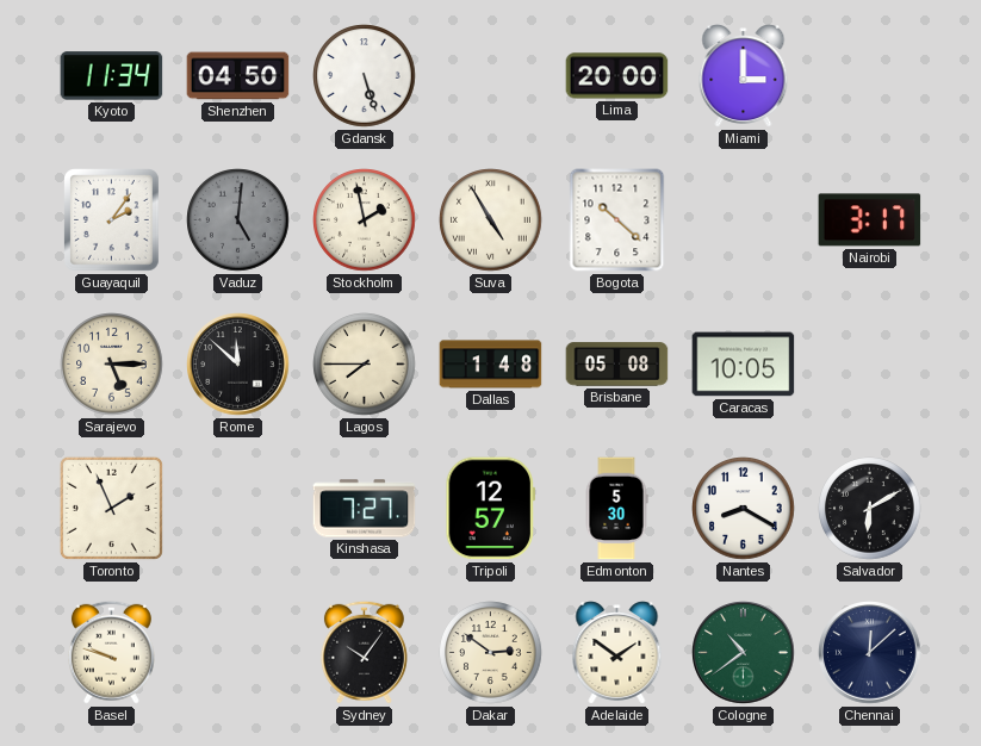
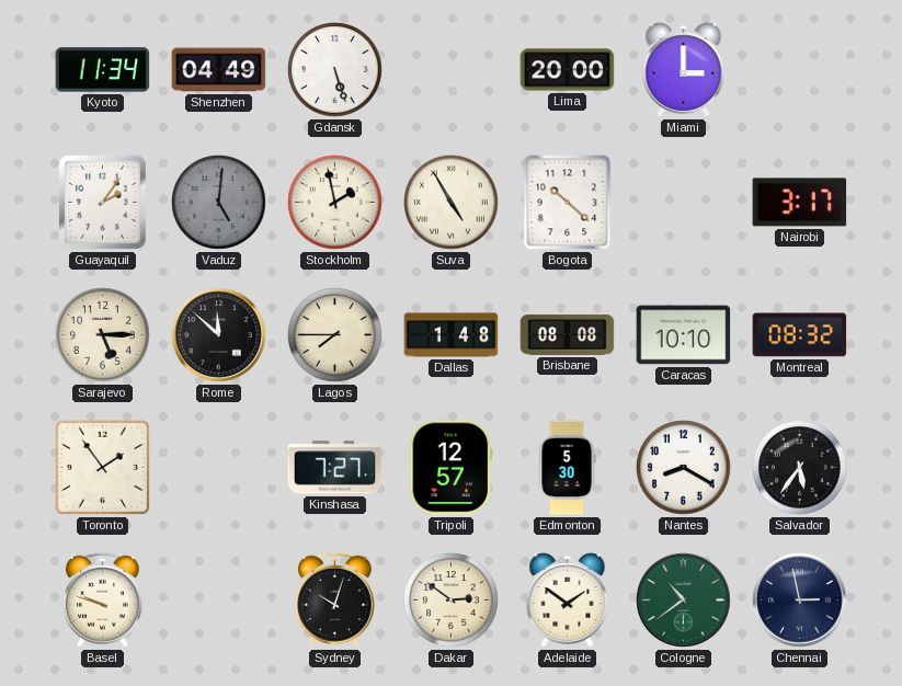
Shenzhen: 04:50 -> 04:49
Brisbane: 05:08 -> 08:08
Caracas: 10:05 -> 10:10
Montreal: none -> 08:32
Toronto: 1:56 -> 1:54
Salvador: 6:10 -> 5:36
Sydney: 10:06 -> 10:03
Chennai: 12:08 -> 2:58
